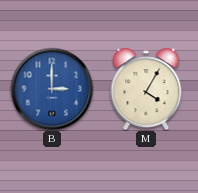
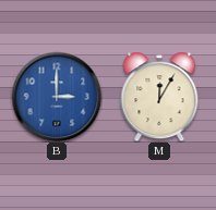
M: 4:05 -> 12:05
